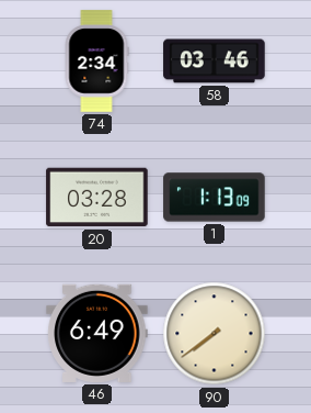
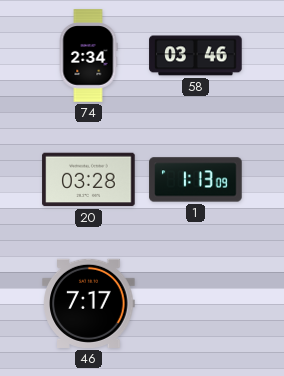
46: 6:49 -> 7:17
90: 7:39 -> none
